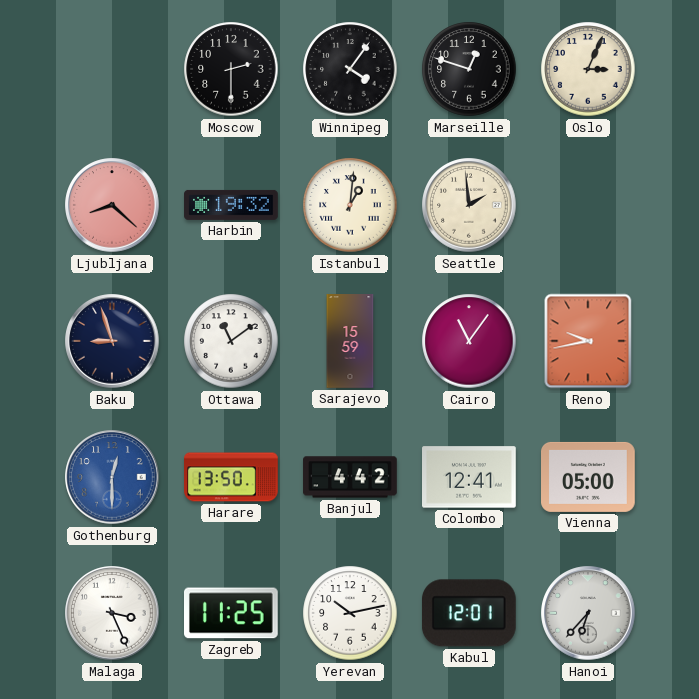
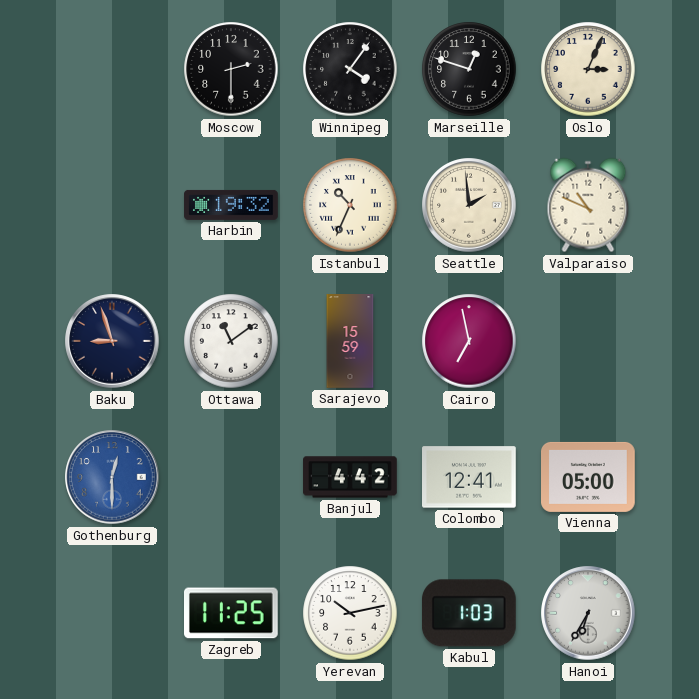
Ljubljana: 8:22 -> none
Istanbul: 1:01 -> 10:34
Valparaiso: none -> 10:49
Cairo: 11:06 -> 6:58
Reno: 9:43 -> none
Harare: 13:50 -> none
Malaga: 3:26 -> none
Kabul: 12:01 -> 1:03
Hanoi: 6:37 -> 6:35
